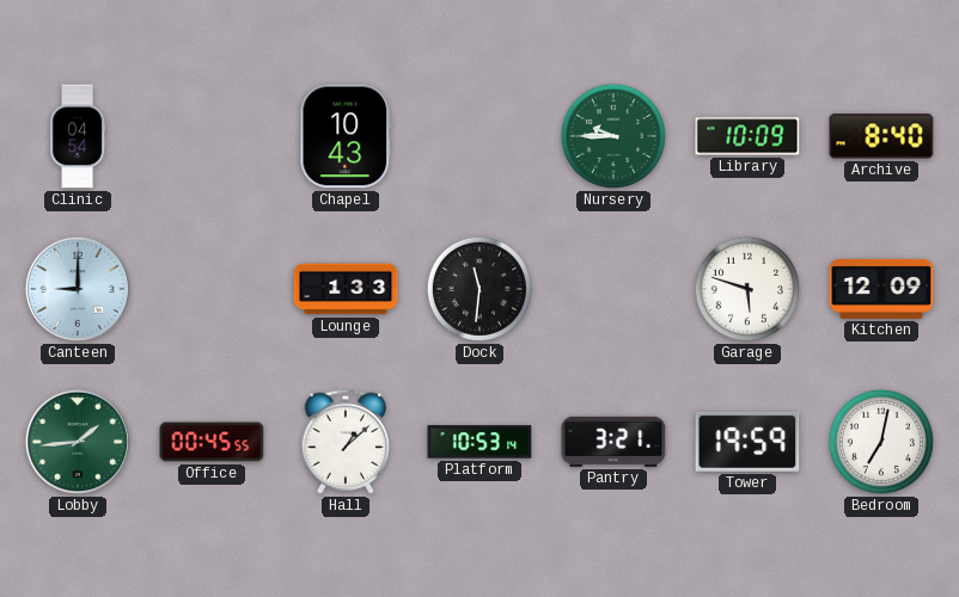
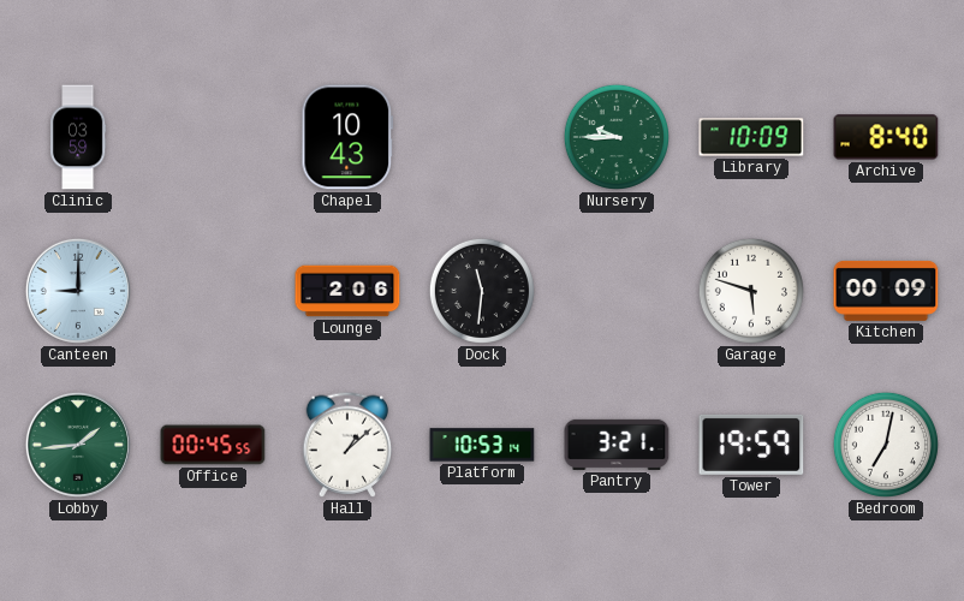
Clinic: 04:54 -> 03:59
Lounge: 1:33 -> 2:06
Kitchen: 12:09 -> 00:09
